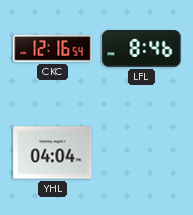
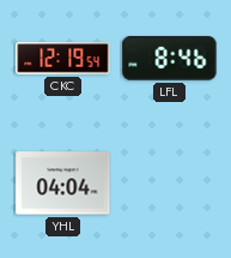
CKC: 12:16 -> 12:19
